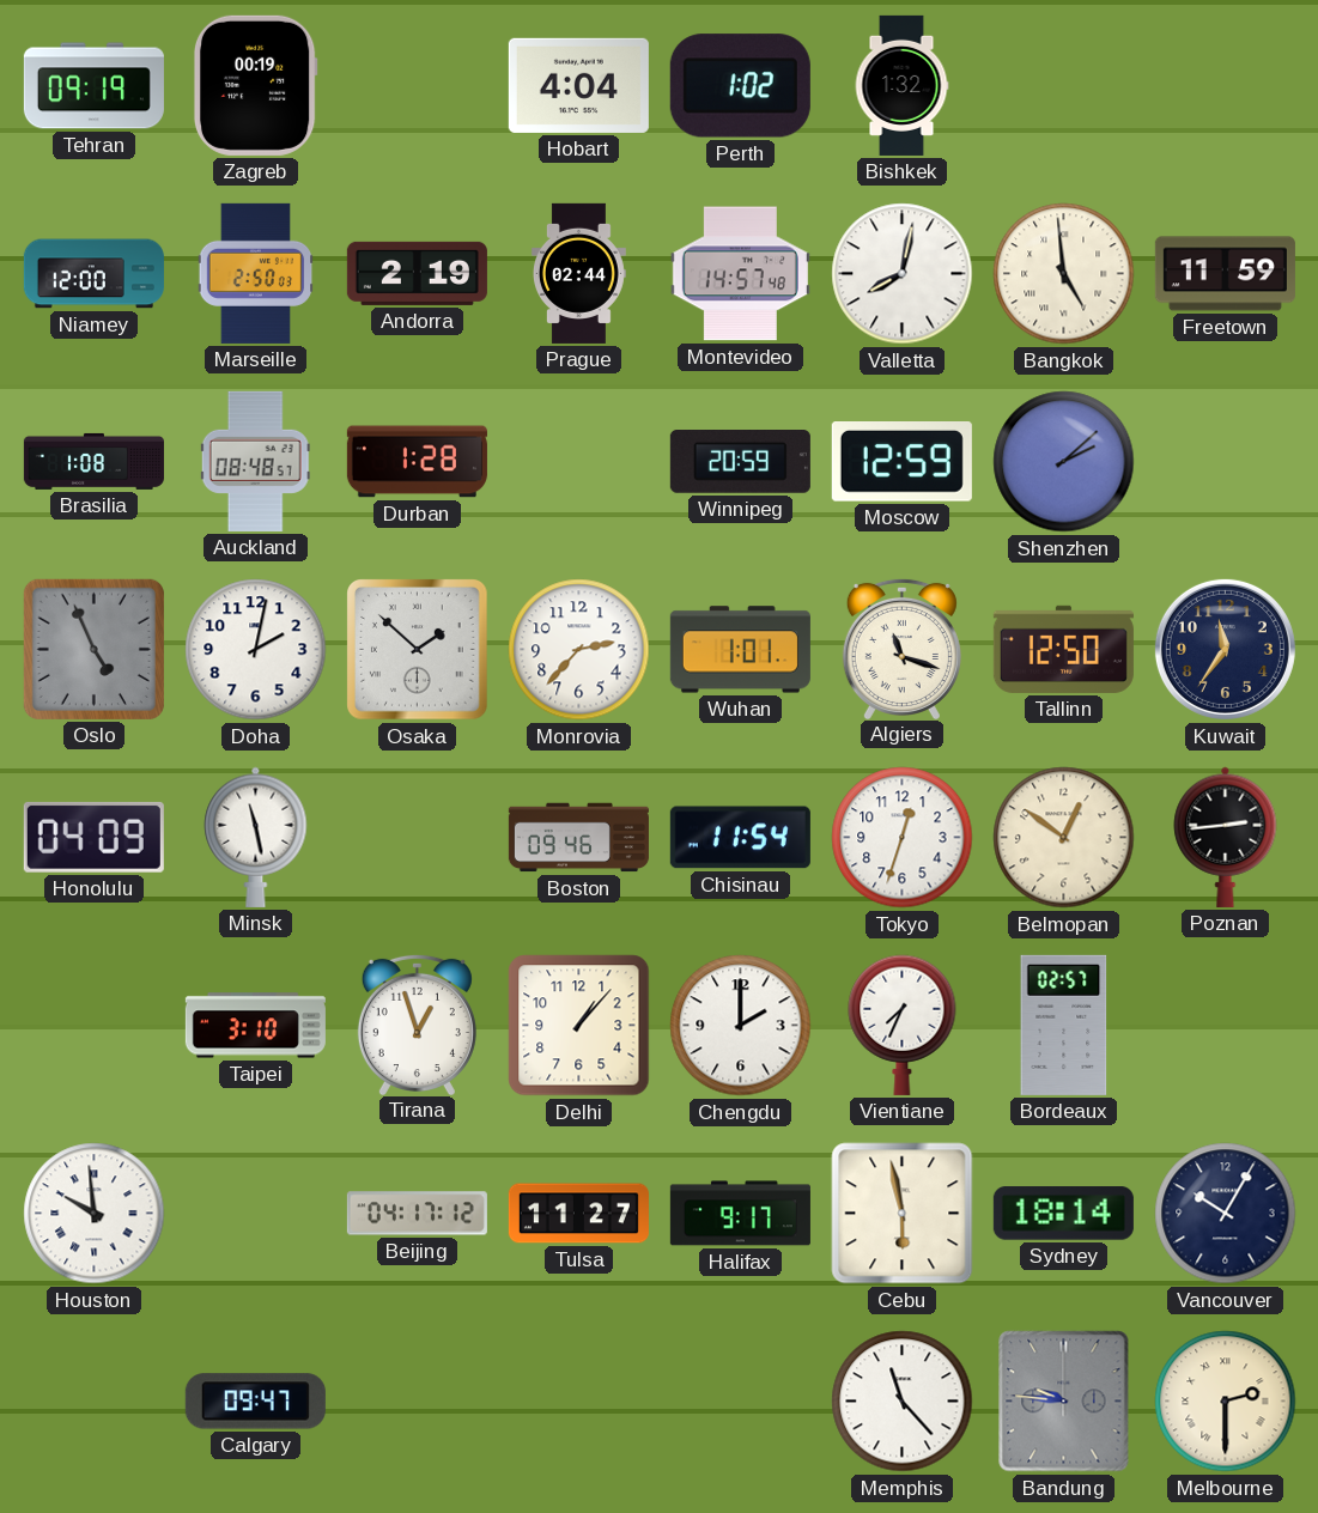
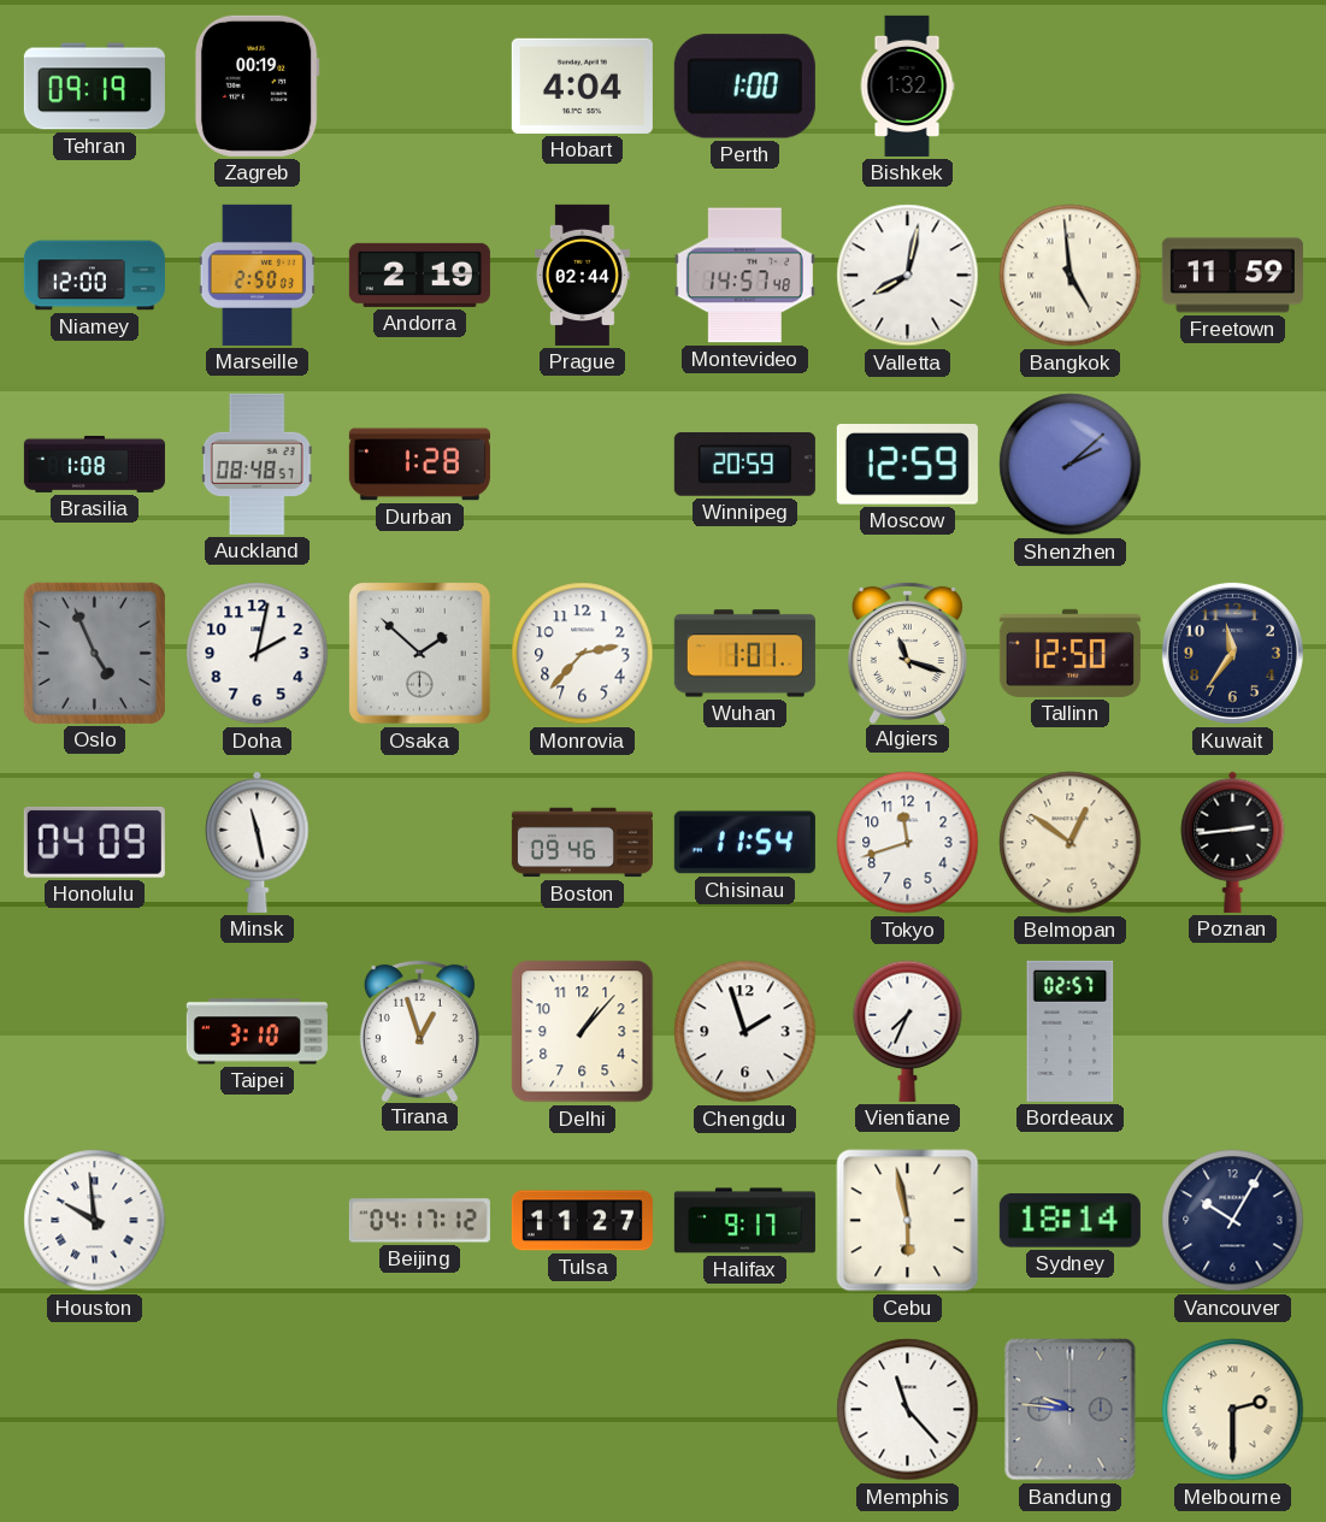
Perth: 1:02 -> 1:00
Tokyo: 12:33 -> 11:42
Chengdu: 2:00 -> 1:57
Calgary: 09:47 -> none
